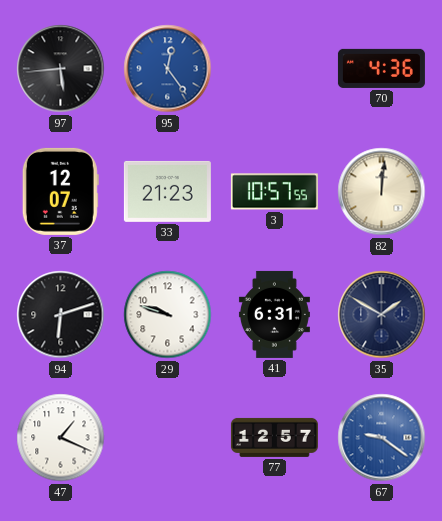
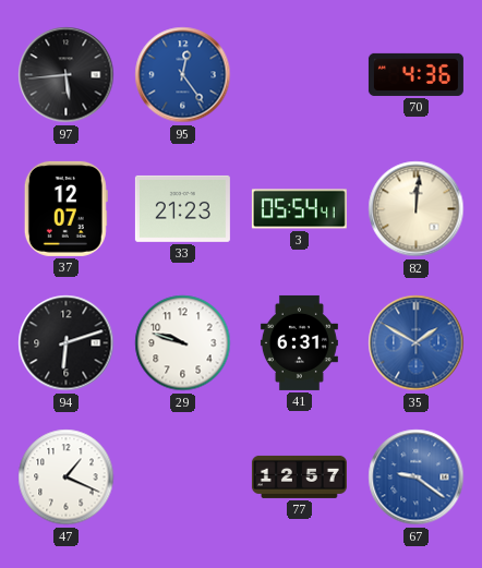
3: 10:57 -> 05:54
35 dial: navy -> blue
